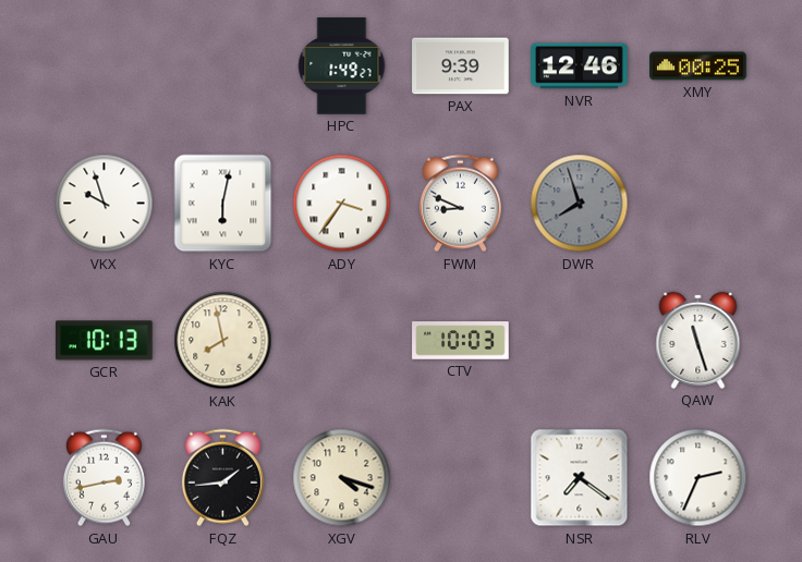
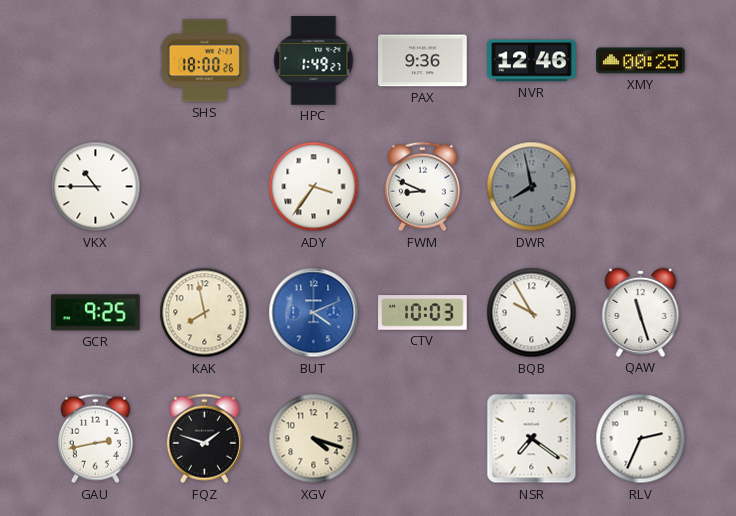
SHS: none -> 18:00
PAX: 9:39 -> 9:36
VKX: 9:57 -> 10:45
KYC: 6:02 -> none
DWR: 7:57 -> 7:58
GCR: 10:13 -> 9:25
BUT: none -> 4:11
BQB: none -> 9:55
FQZ: 1:44 -> 1:48
